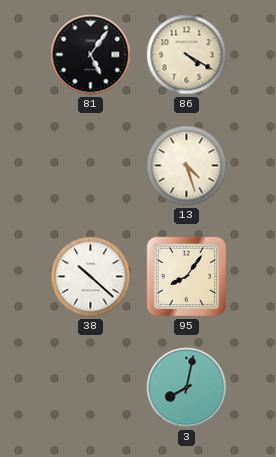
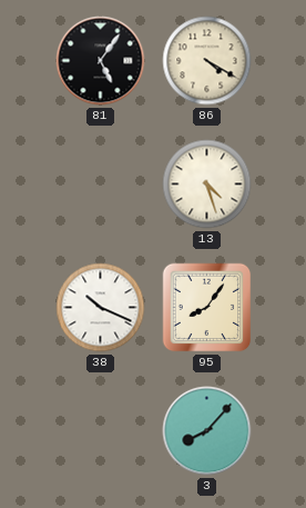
38: 10:22 -> 10:19
3: 8:02 -> 8:07
